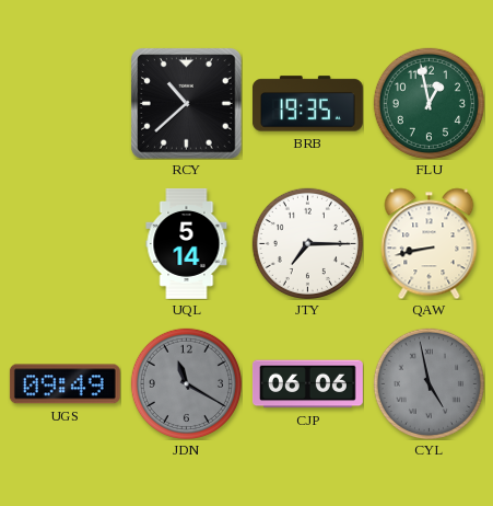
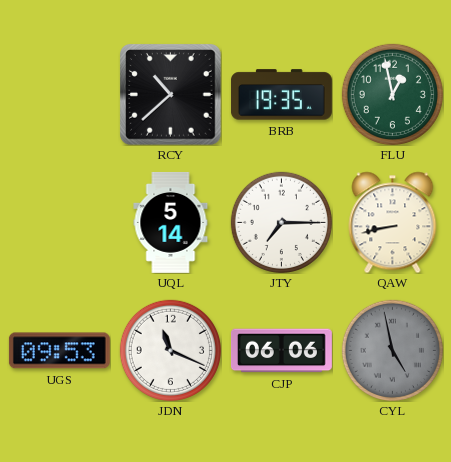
UGS: 09:49 -> 09:53
JDN: 11:20 -> 11:19
JDN dial: grey -> white
